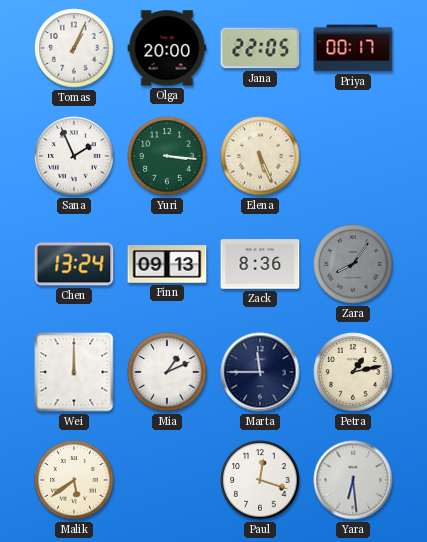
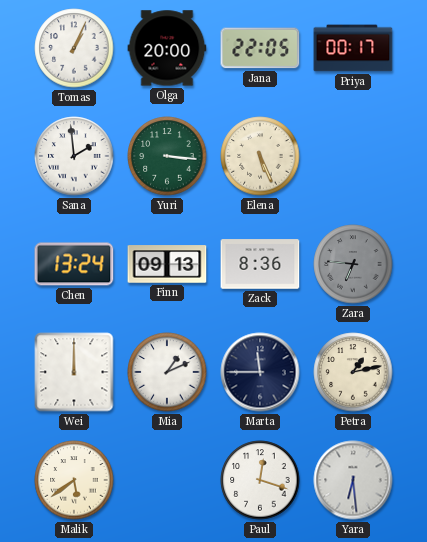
Sana: 1:56 -> 1:59
Zara: 8:06 -> 6:46
